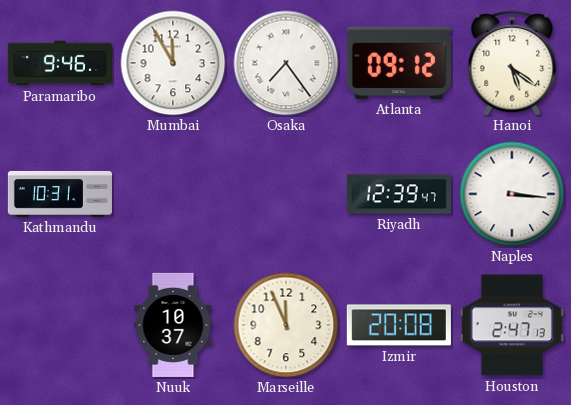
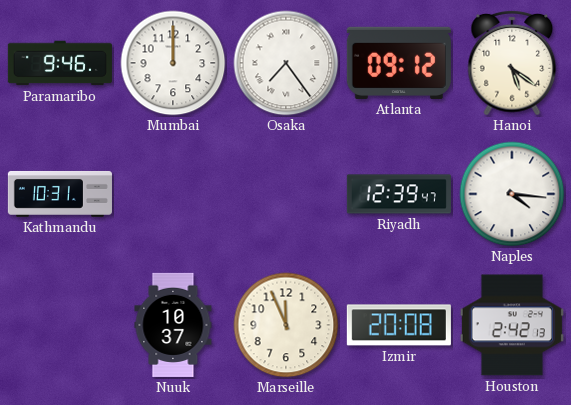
Mumbai: 11:55 -> 12:00
Naples: 3:16 -> 4:16
Houston: 2:47 -> 2:42
